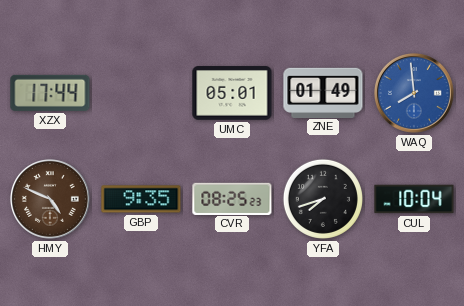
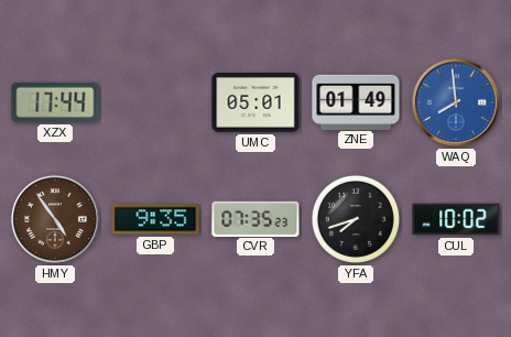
HMY: 4:49 -> 4:54
CVR: 08:25 -> 07:35
CUL: 10:04 -> 10:02
